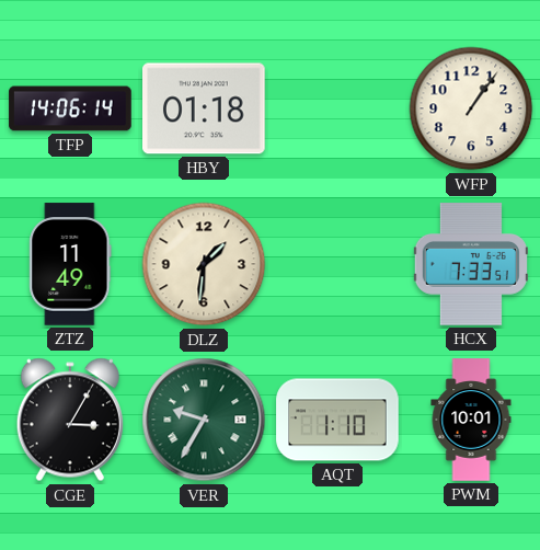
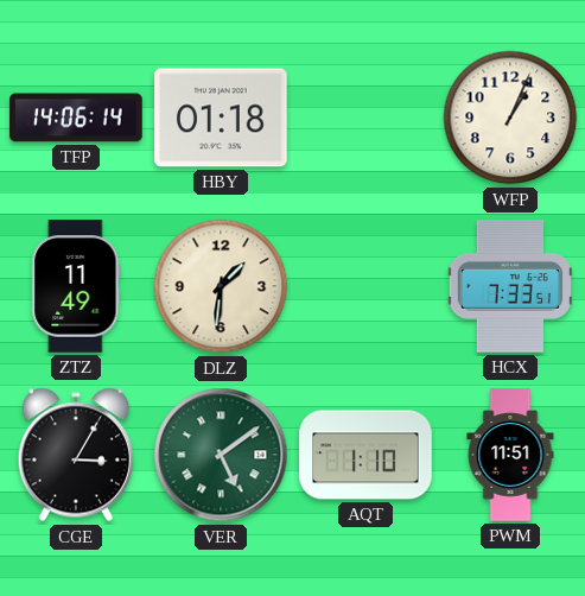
WFP: 1:06 -> 1:04
VER: 9:35 -> 5:09
PWM: 10:01 -> 11:51
